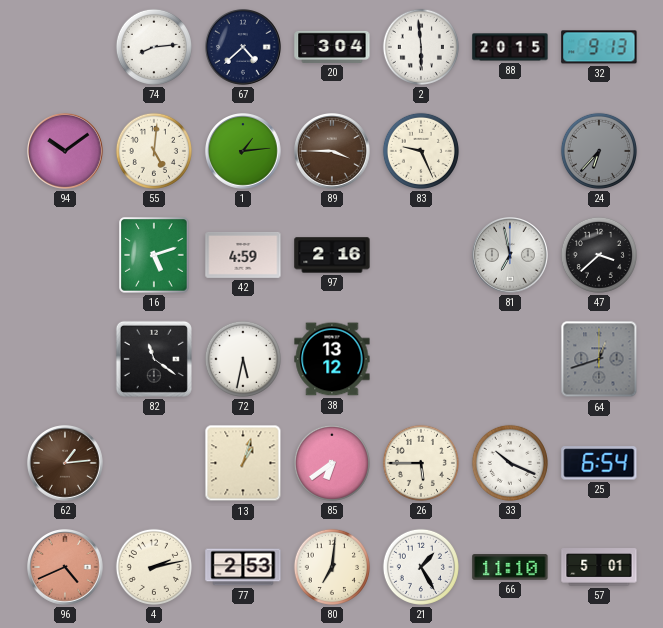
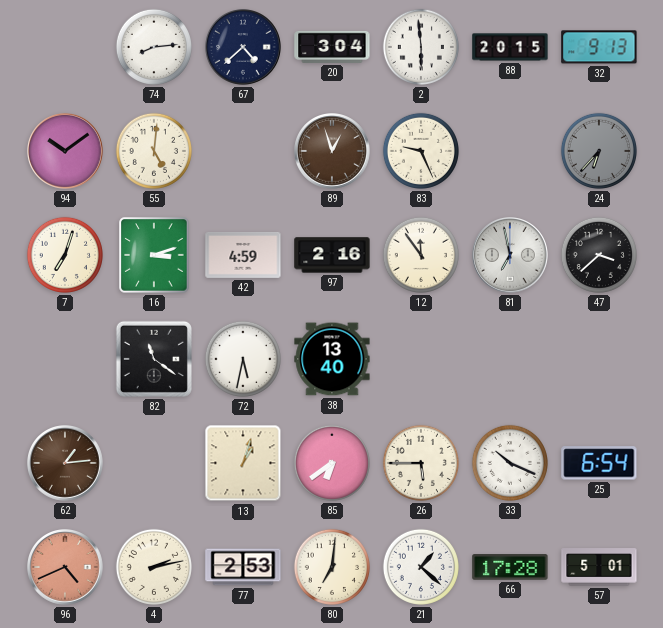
1: 1:14 -> none
89: 3:45 -> 12:57
7: none -> 7:03
16: 5:12 -> 3:12
12: none -> 11:54
38: 13:12 -> 13:40
64: 12:42 -> none
21: 1:25 -> 1:22
66: 11:10 -> 17:28
